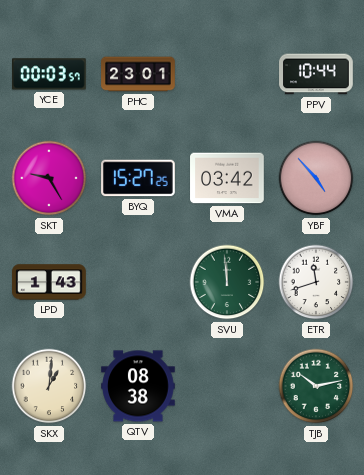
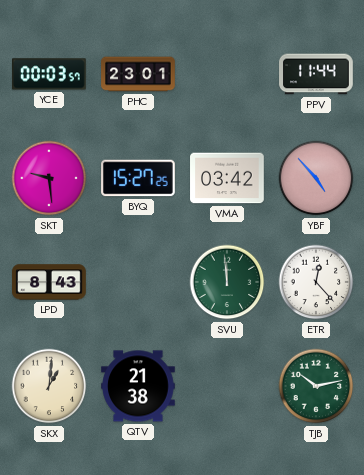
PPV: 10:44 -> 11:44
SKT: 9:25 -> 9:29
LPD: 1:43 -> 8:43
ETR: 11:42 -> 12:23
QTV: 08:38 -> 21:38
